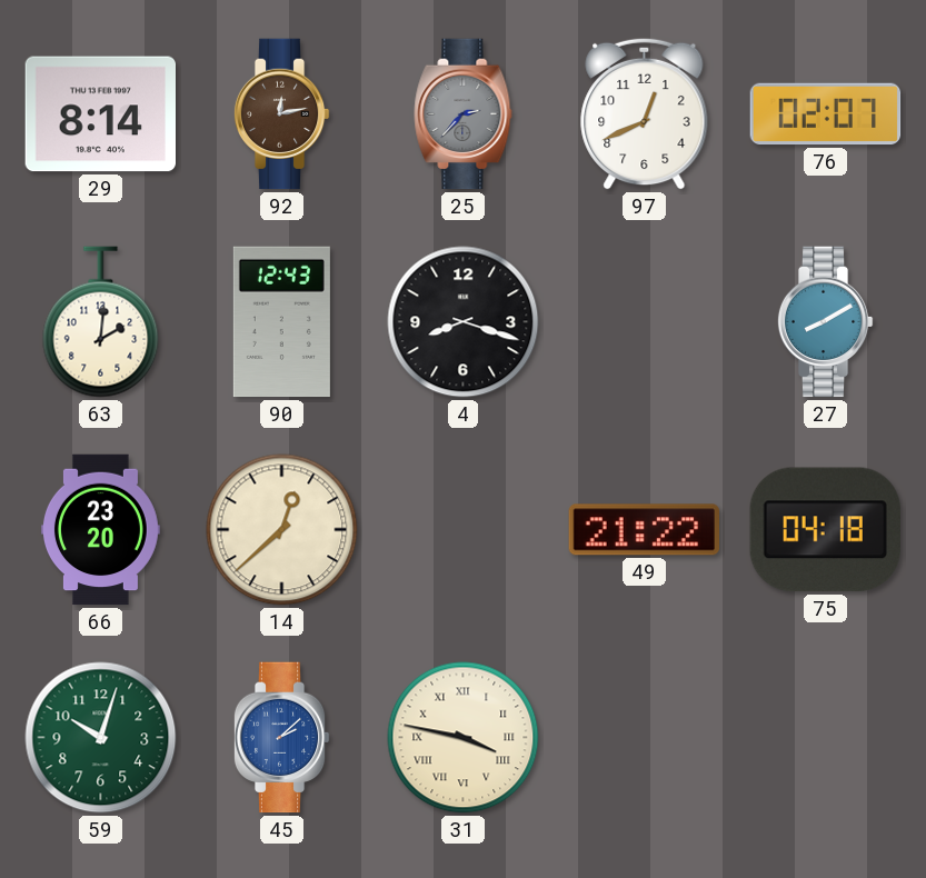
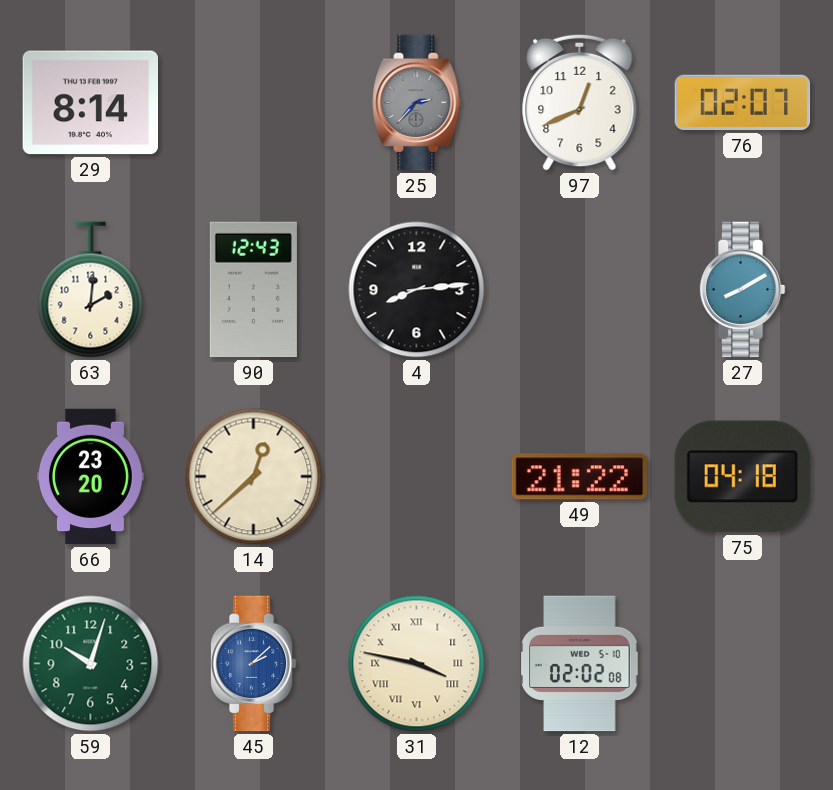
92: 12:13 -> none
4: 8:18 -> 8:14
12: none -> 02:02
